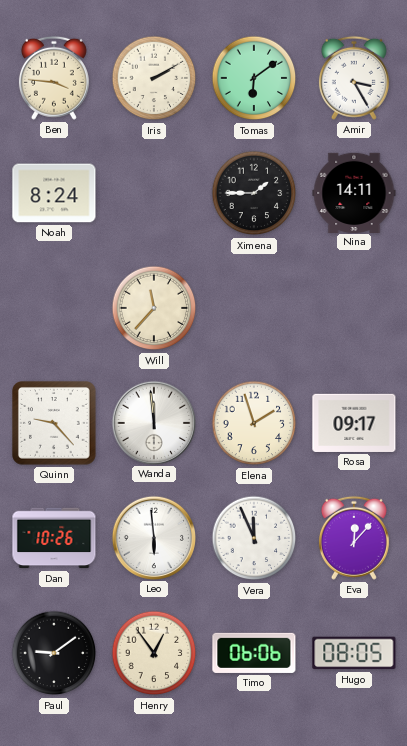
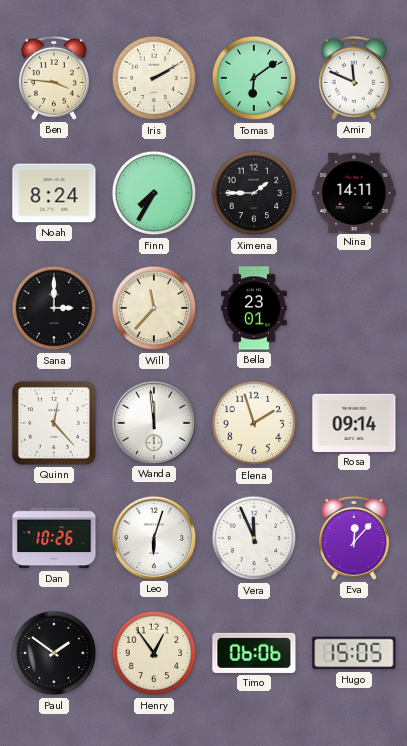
Amir: 3:25 -> 11:49
Finn: none -> 7:35
Sana: none -> 3:00
Bella: none -> 23:01
Quinn: 9:23 -> 12:23
Rosa: 09:17 -> 09:14
Leo: 5:59 -> 6:03
Paul: 9:09 -> 1:51
Hugo: 08:05 -> 15:05
